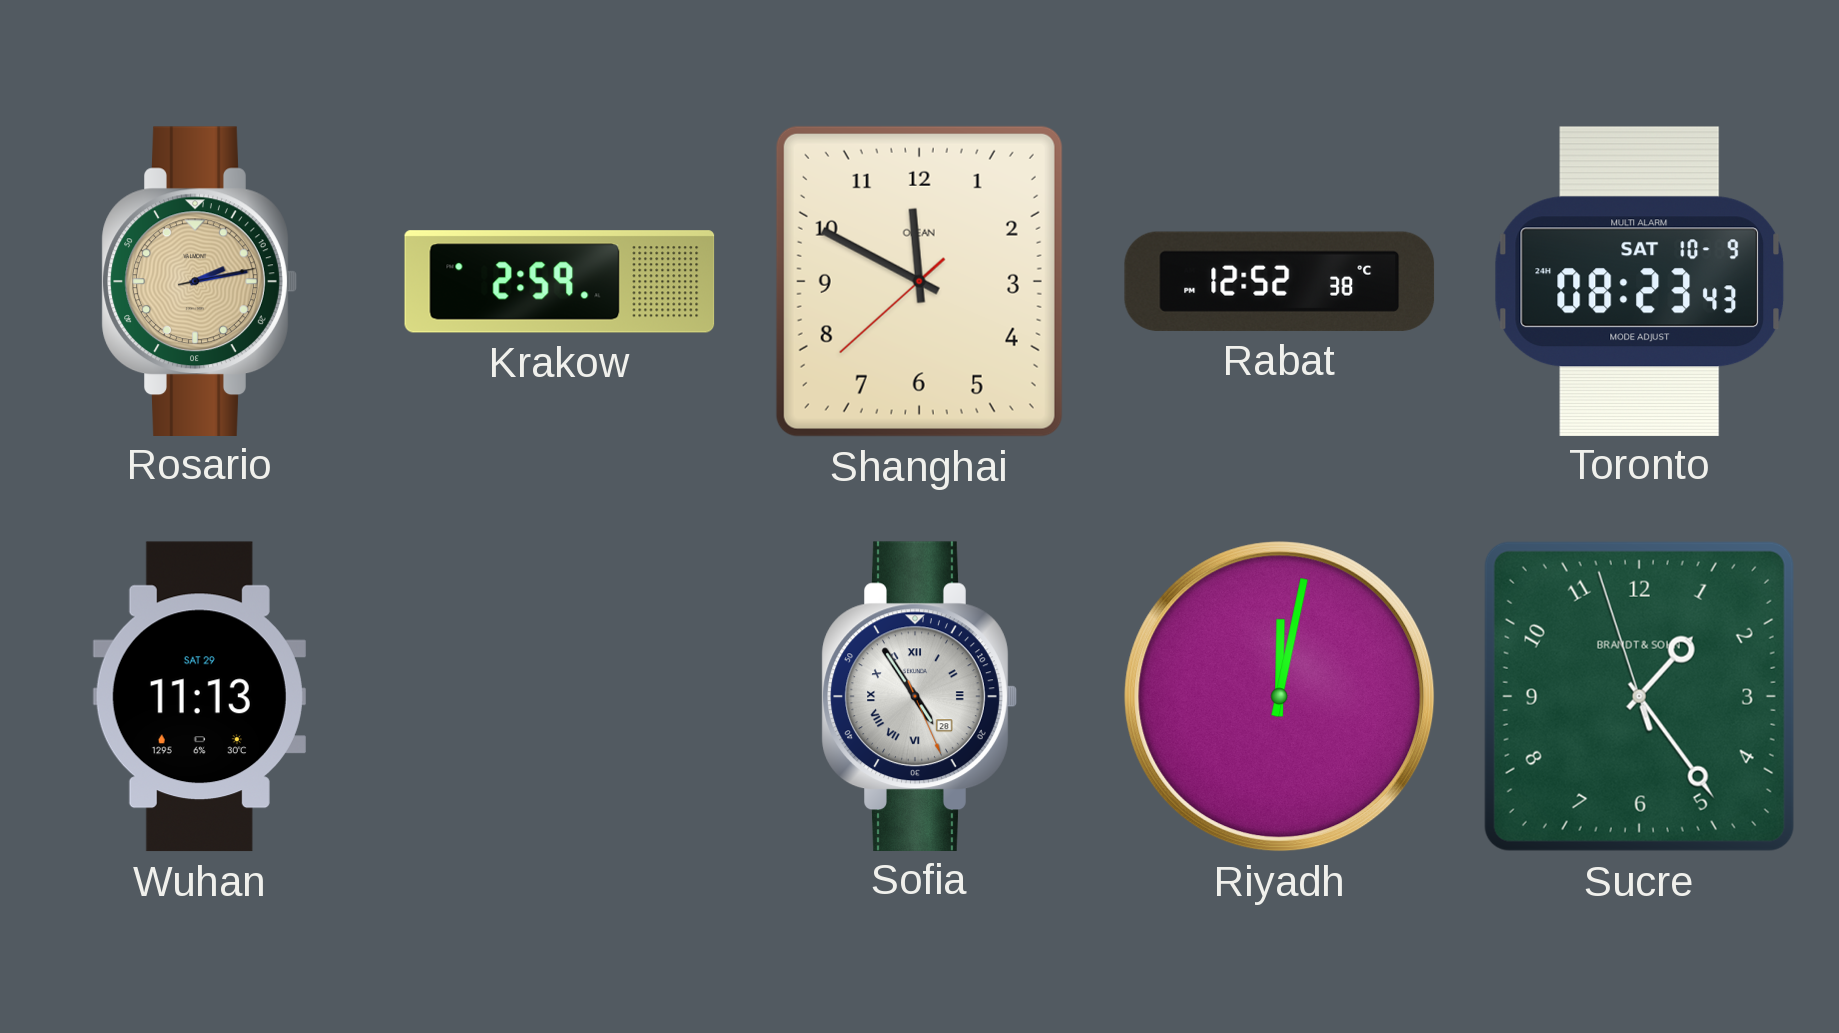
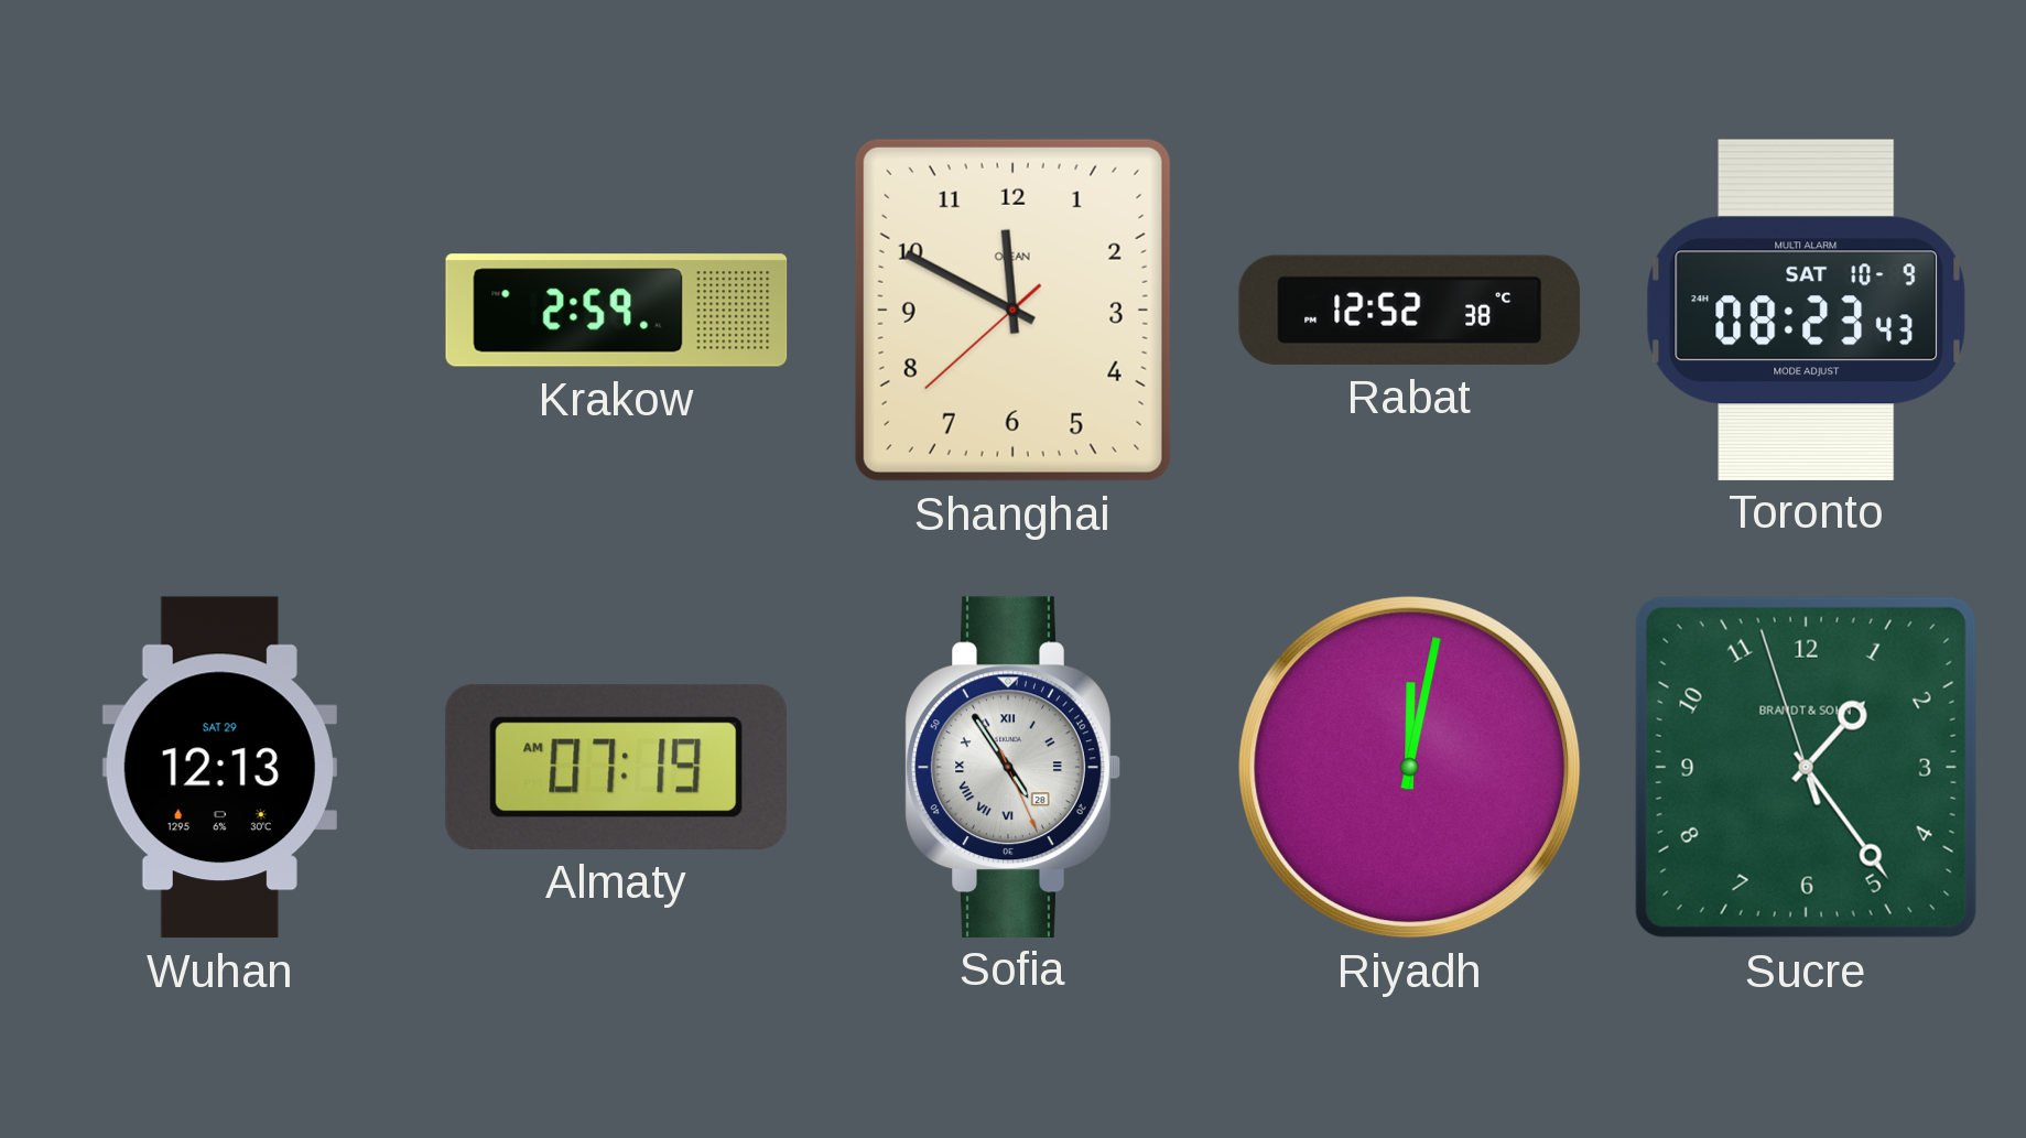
Rosario: 2:13 -> none
Wuhan: 11:13 -> 12:13
Almaty: none -> 07:19
